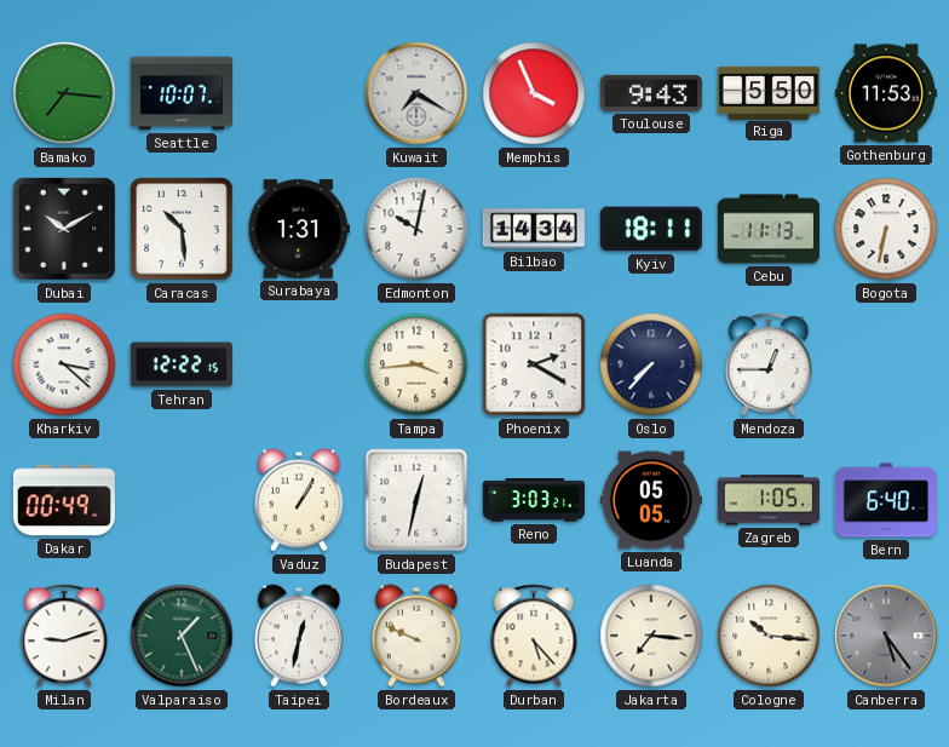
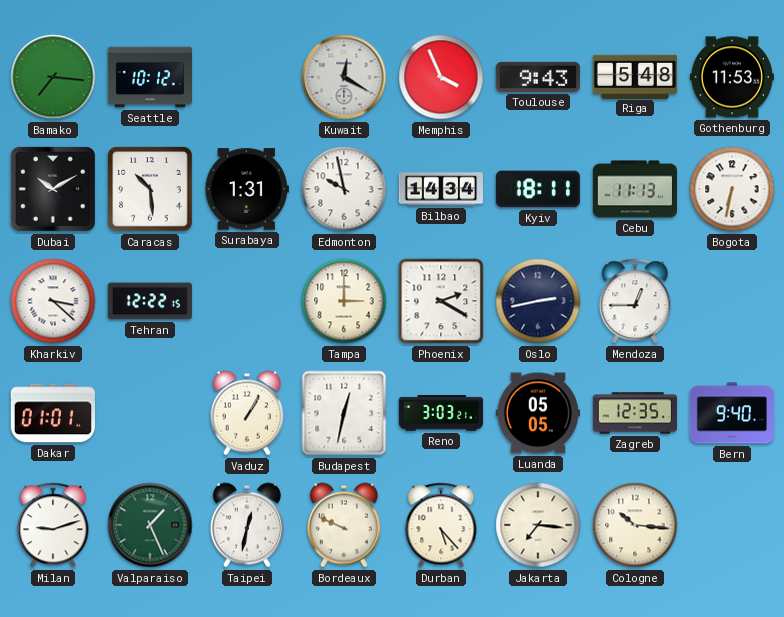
Seattle: 10:07 -> 10:12
Kuwait: 7:20 -> 12:20
Riga: 5:50 -> 5:48
Edmonton: 10:02 -> 9:58
Tampa: 3:44 -> 3:00
Oslo: 7:37 -> 2:43
Dakar: 00:49 -> 01:01
Zagreb: 1:05 -> 12:35
Bern: 6:40 -> 9:40
Canberra: 5:24 -> none
